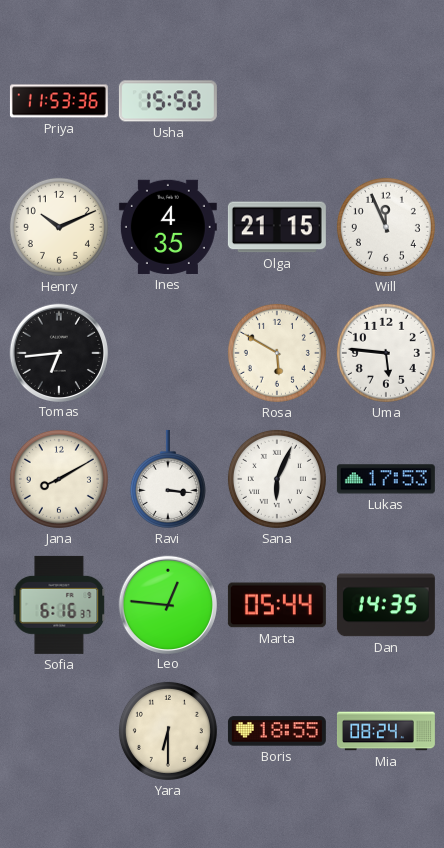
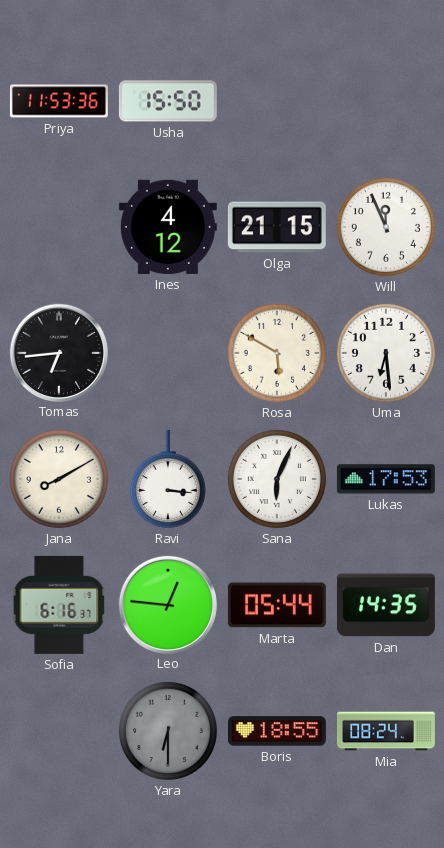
Henry: 10:11 -> none
Ines: 4:35 -> 4:12
Uma: 5:46 -> 6:29
Yara dial: cream -> grey
